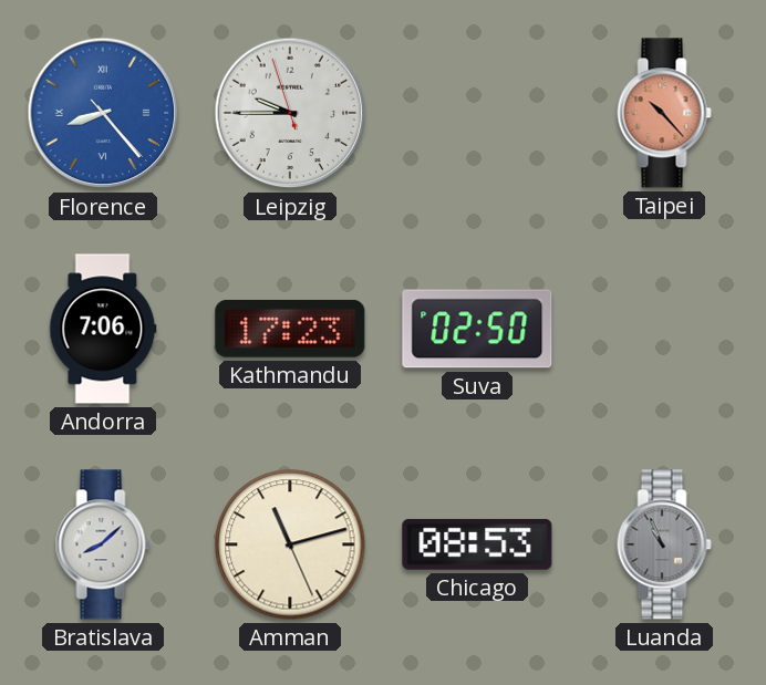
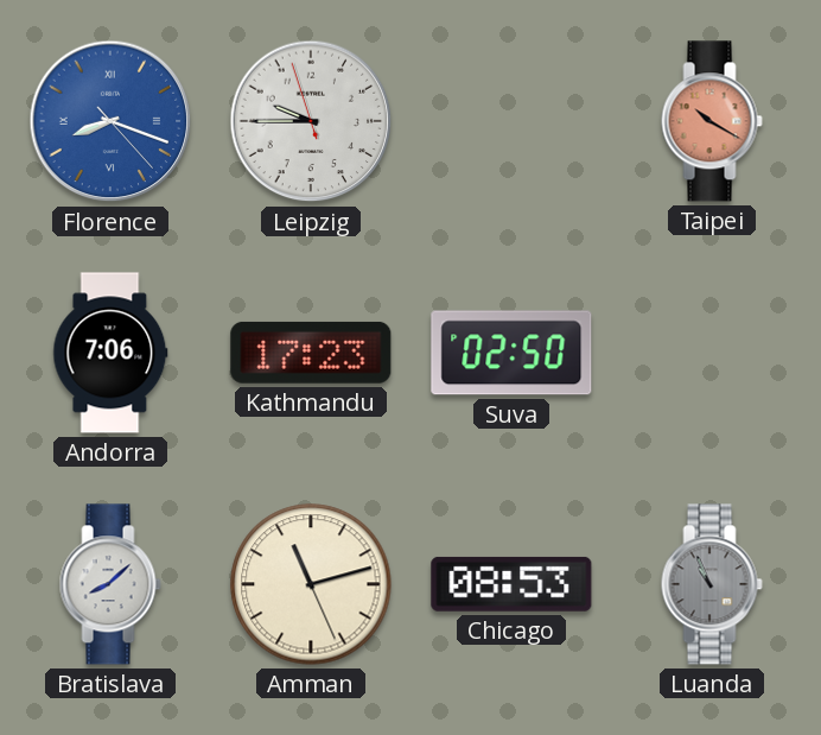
Florence: 8:23 -> 8:18
Taipei: 10:23 -> 10:20
